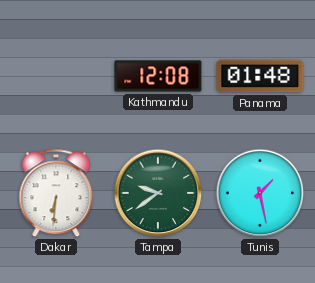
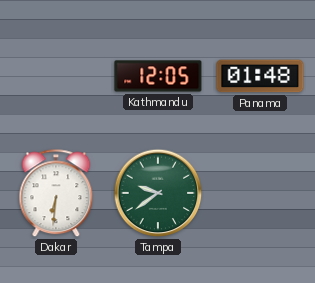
Kathmandu: 12:08 -> 12:05
Tunis: 1:28 -> none
